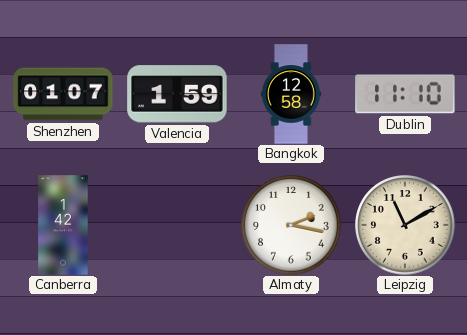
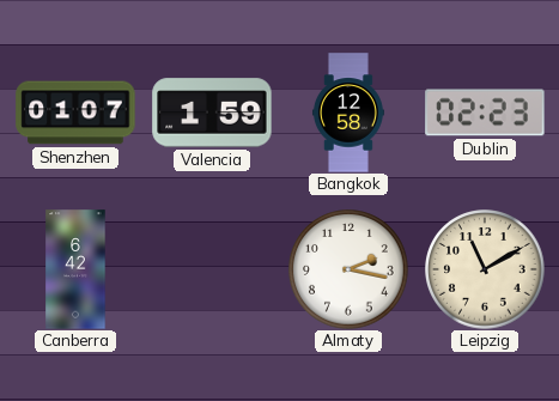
Dublin: 11:10 -> 02:23
Canberra: 1:42 -> 6:42
